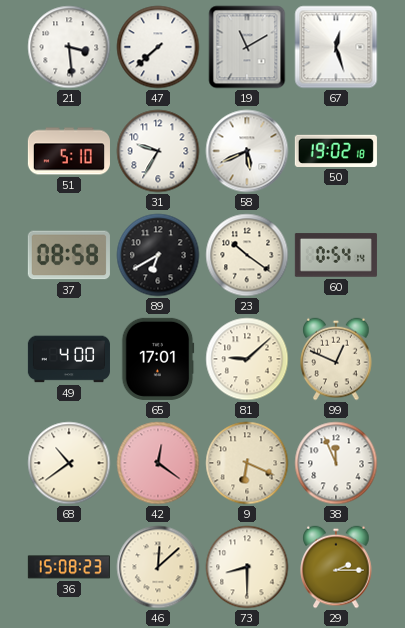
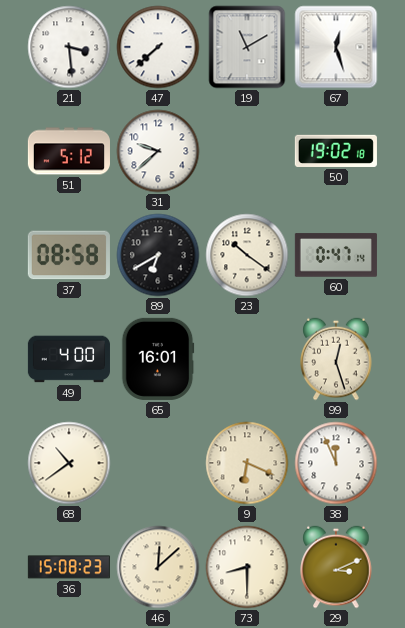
51: 5:10 -> 5:12
31: 9:35 -> 9:38
58: 5:41 -> none
60: 0:54 -> 0:47
65: 17:01 -> 16:01
81: 9:08 -> none
99: 12:49 -> 12:27
42: 12:21 -> none
29: 2:15 -> 3:11
